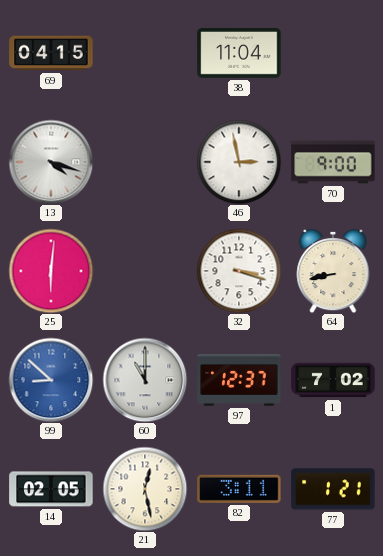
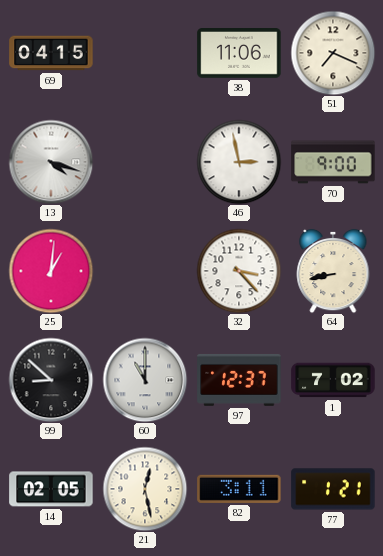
38: 11:04 -> 11:06
51: none -> 7:19
25: 6:01 -> 1:01
32: 3:18 -> 3:23
99 dial: blue -> black
